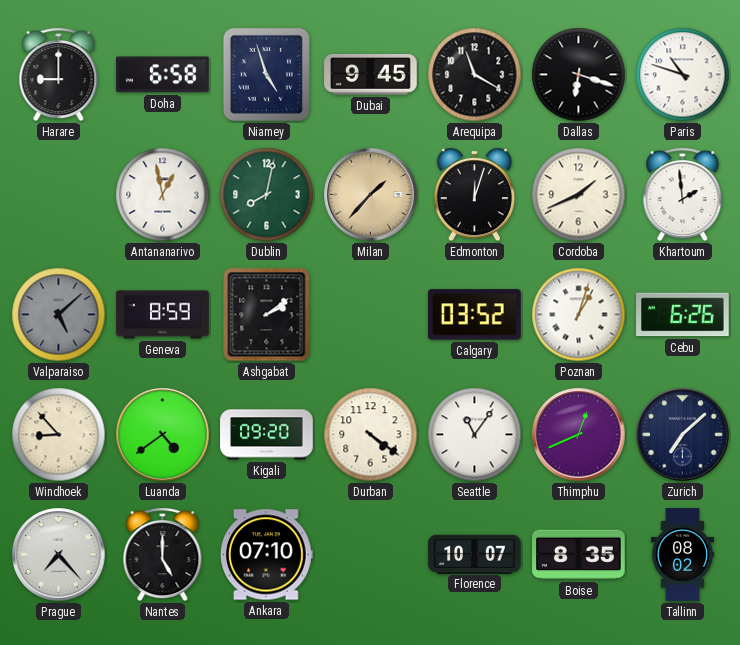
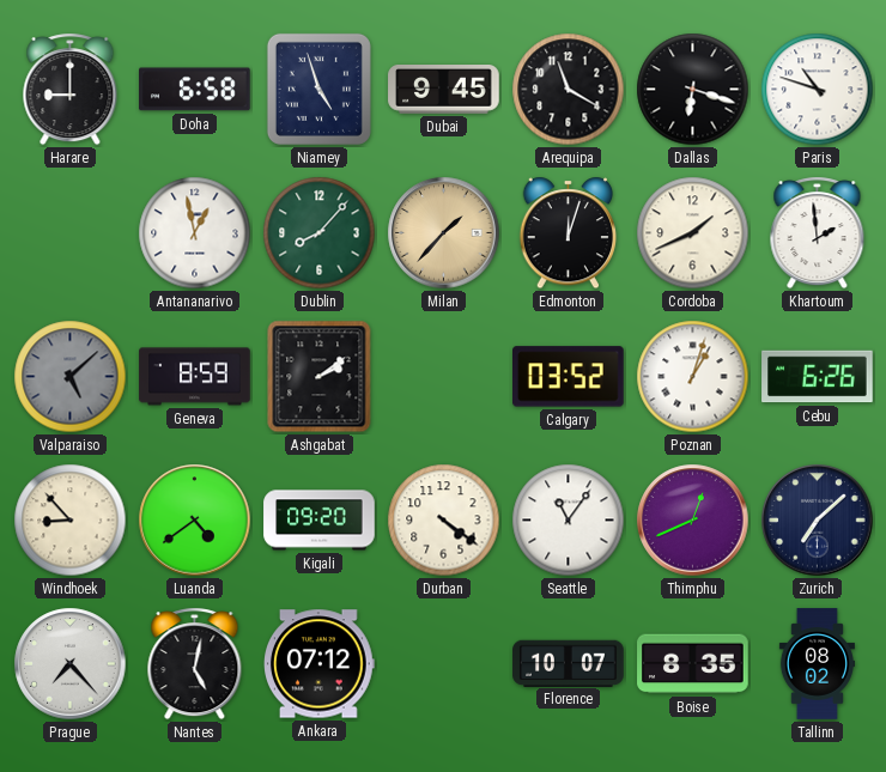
Dublin: 8:02 -> 8:07
Nantes: 5:00 -> 5:02
Ankara: 07:10 -> 07:12
